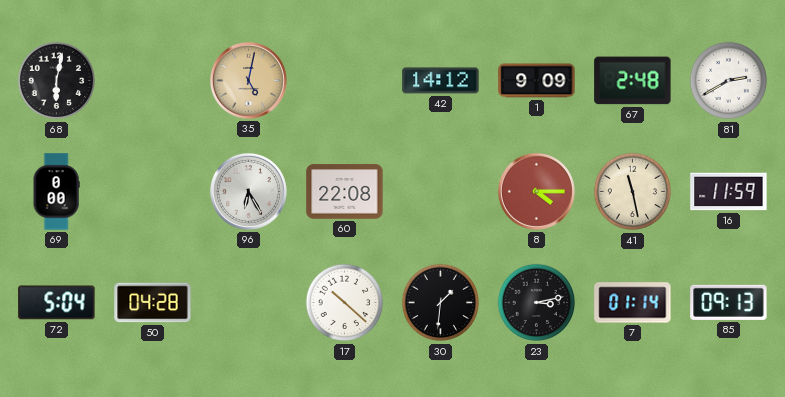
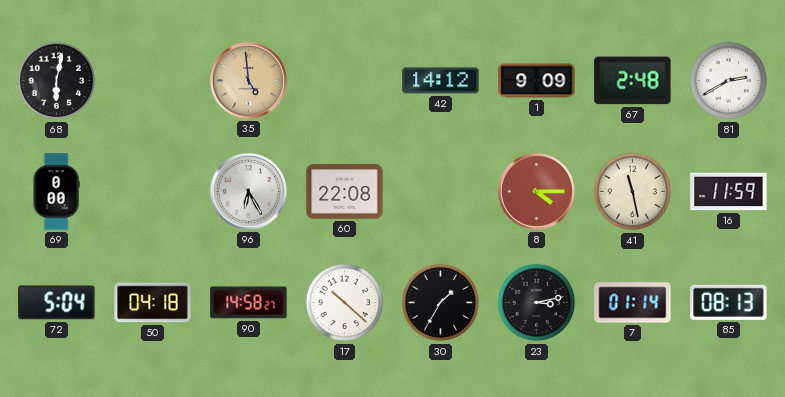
35: 5:02 -> 4:59
50: 04:28 -> 04:18
90: none -> 14:58
30: 1:31 -> 1:35
85: 09:13 -> 08:13
